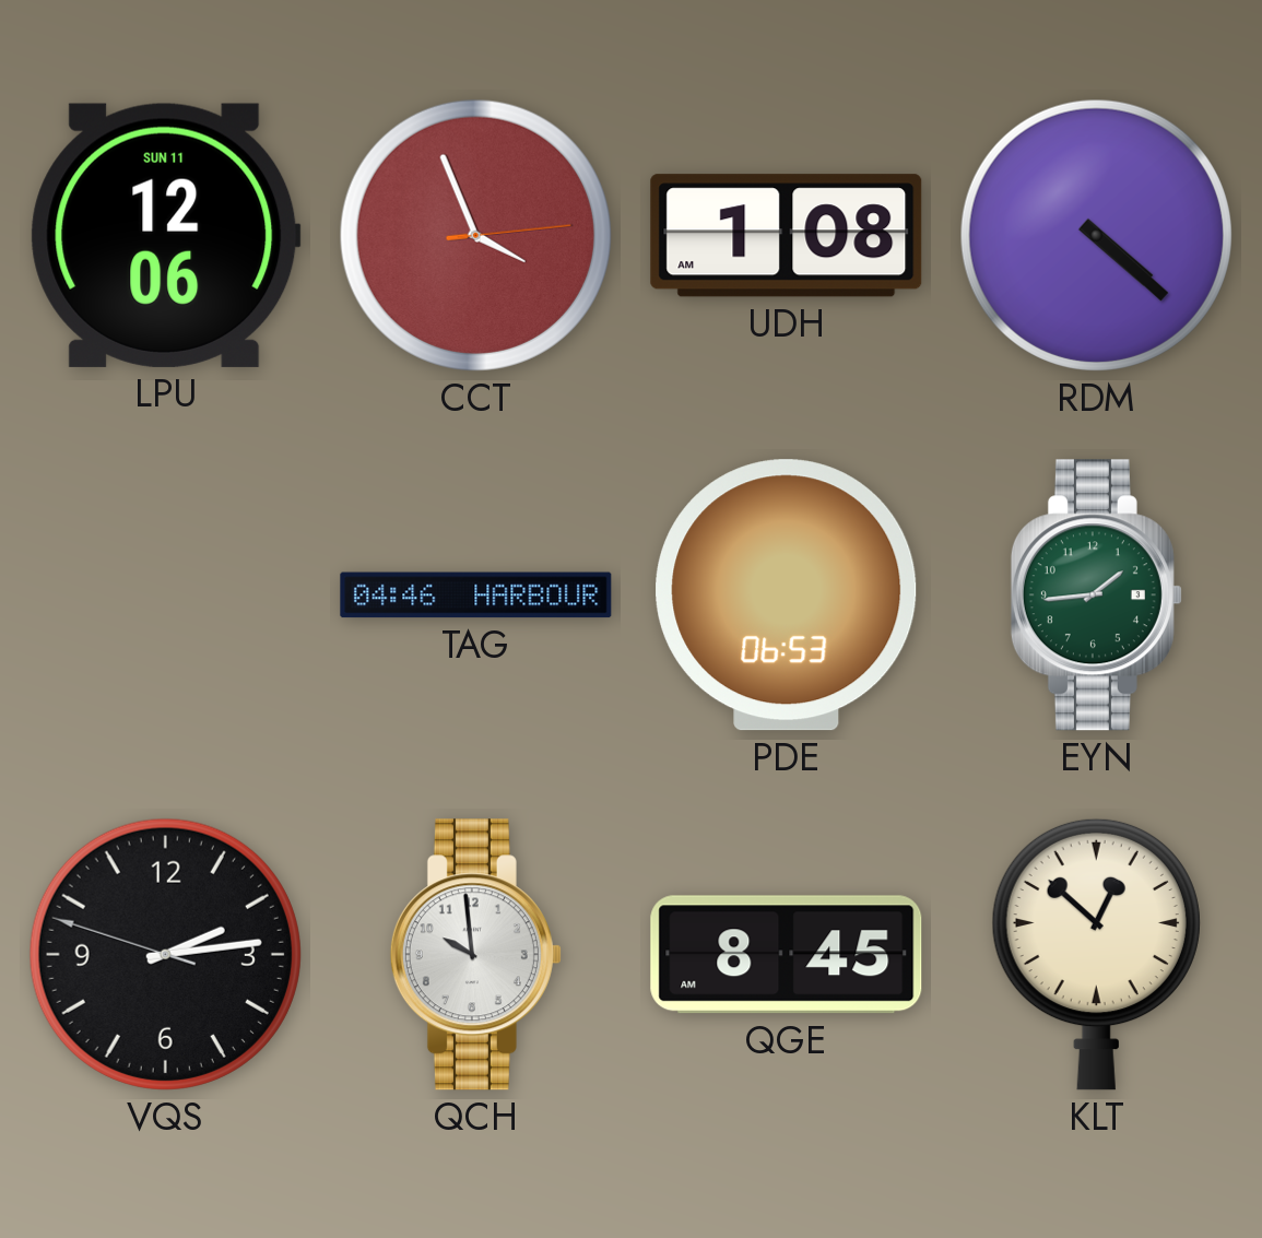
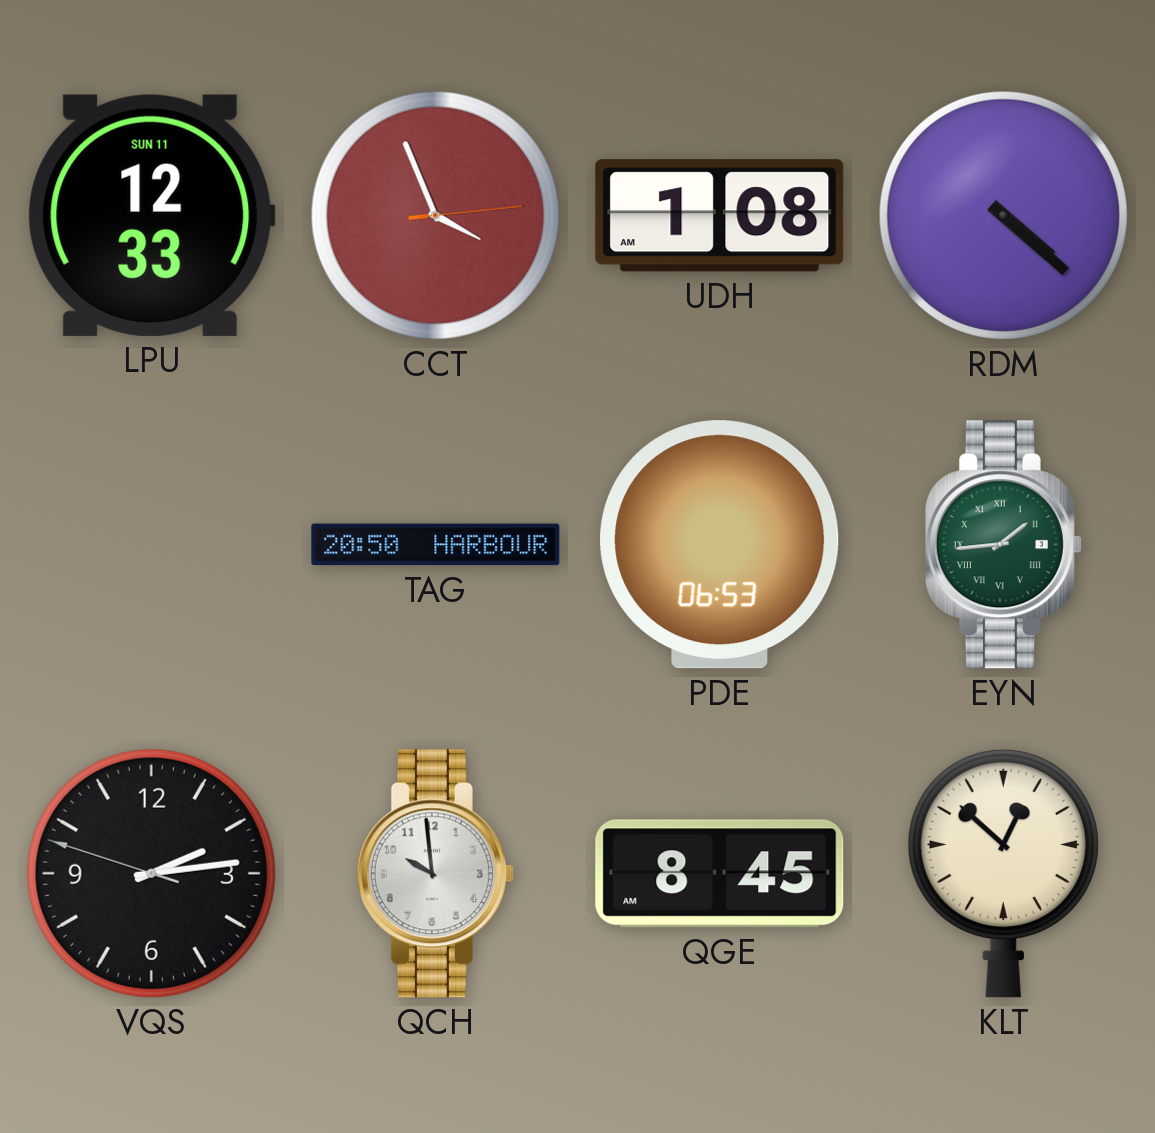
LPU: 12:06 -> 12:33
TAG: 04:46 -> 20:50
EYN numerals: Arabic -> Roman
